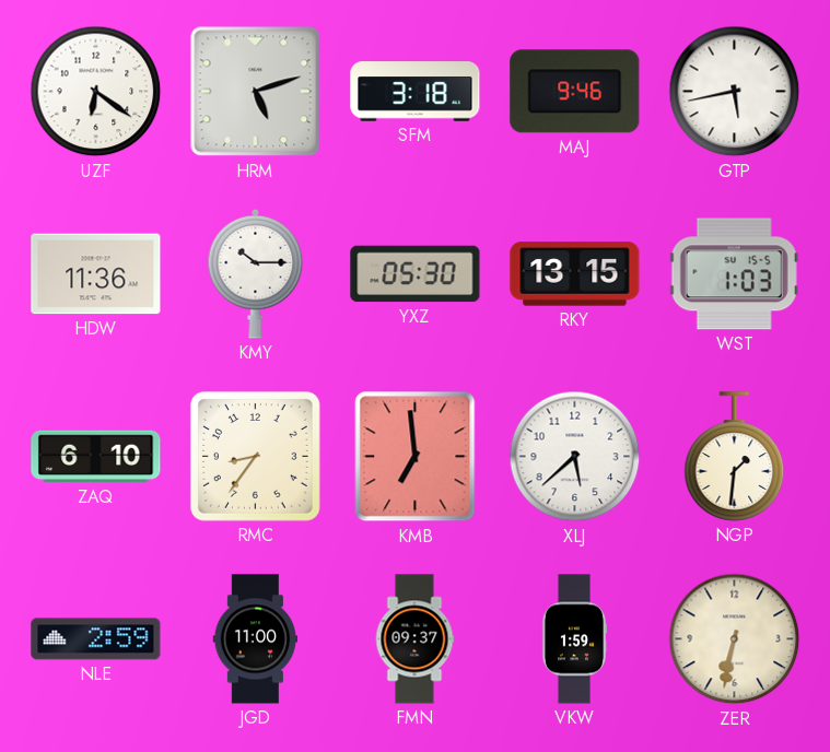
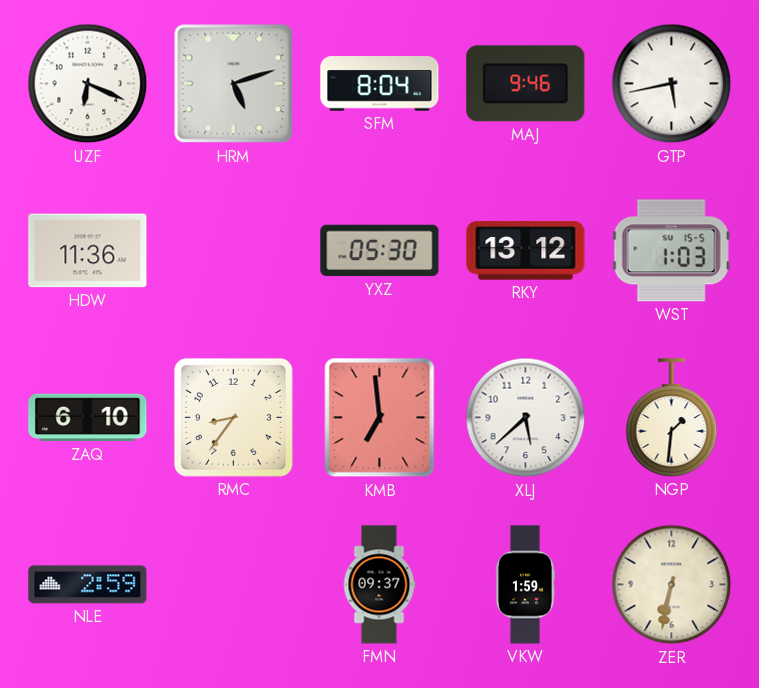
UZF: 6:21 -> 6:19
SFM: 3:18 -> 8:04
KMY: 10:15 -> none
RKY: 13:15 -> 13:12
JGD: 11:00 -> none
